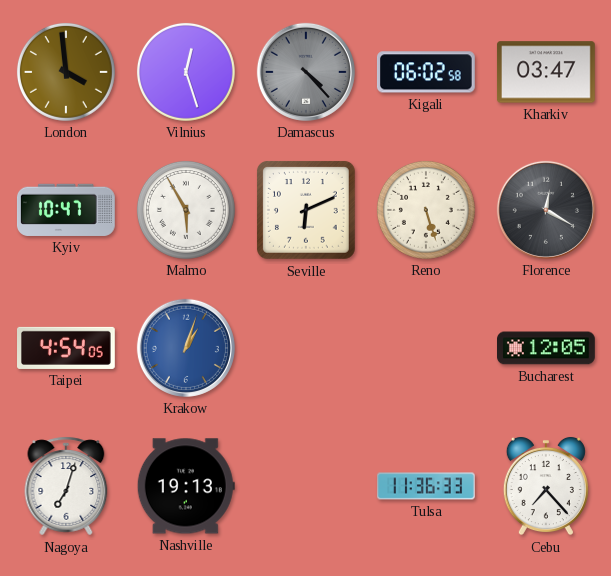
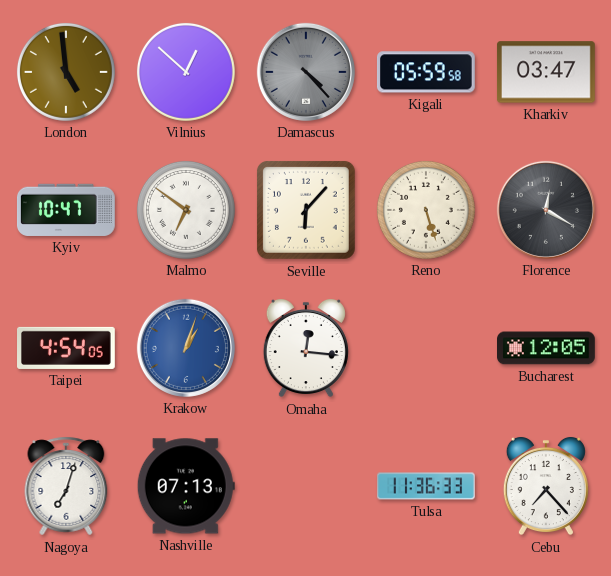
London: 3:59 -> 4:59
Vilnius: 12:27 -> 12:52
Kigali: 06:02 -> 05:59
Malmo: 5:55 -> 6:51
Seville: 6:11 -> 6:07
Omaha: none -> 12:16
Nashville: 19:13 -> 07:13
